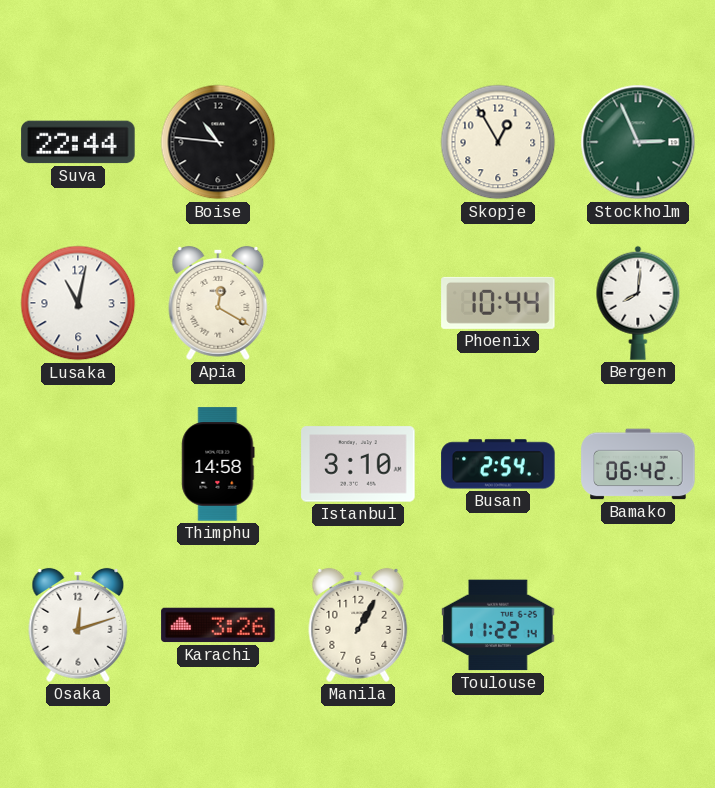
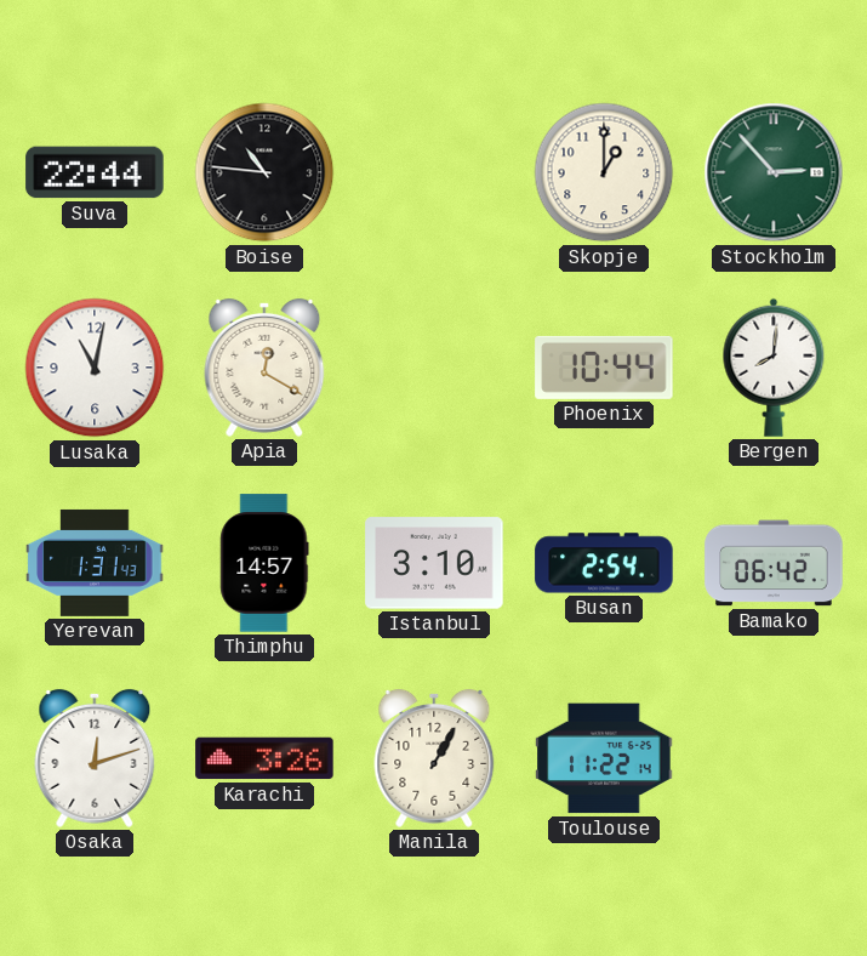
Skopje: 12:55 -> 1:00
Stockholm: 2:56 -> 2:53
Yerevan: none -> 1:31
Thimphu: 14:58 -> 14:57
